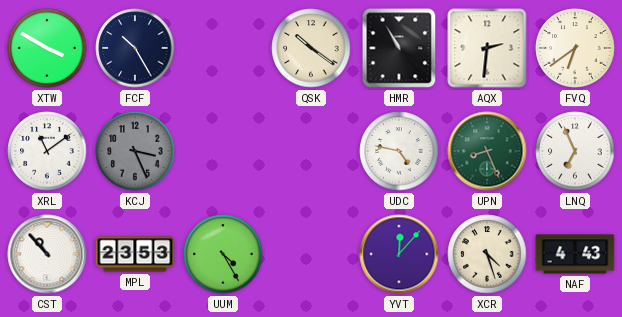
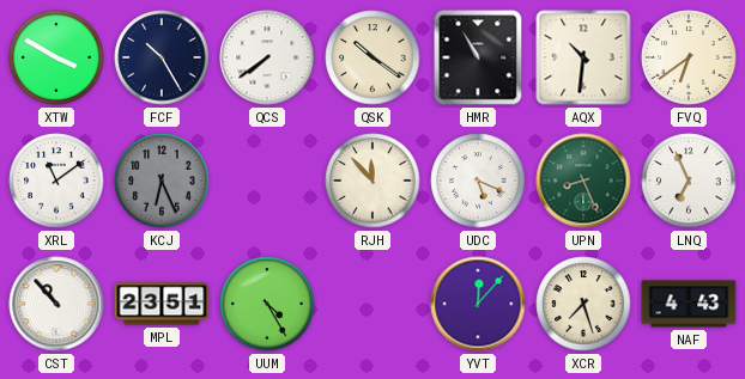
QCS: none -> 7:39
AQX: 2:31 -> 10:31
KCJ: 3:26 -> 6:26
RJH: none -> 11:53
UDC: 4:47 -> 5:19
MPL: 23:53 -> 23:51
XCR: 4:27 -> 7:27
